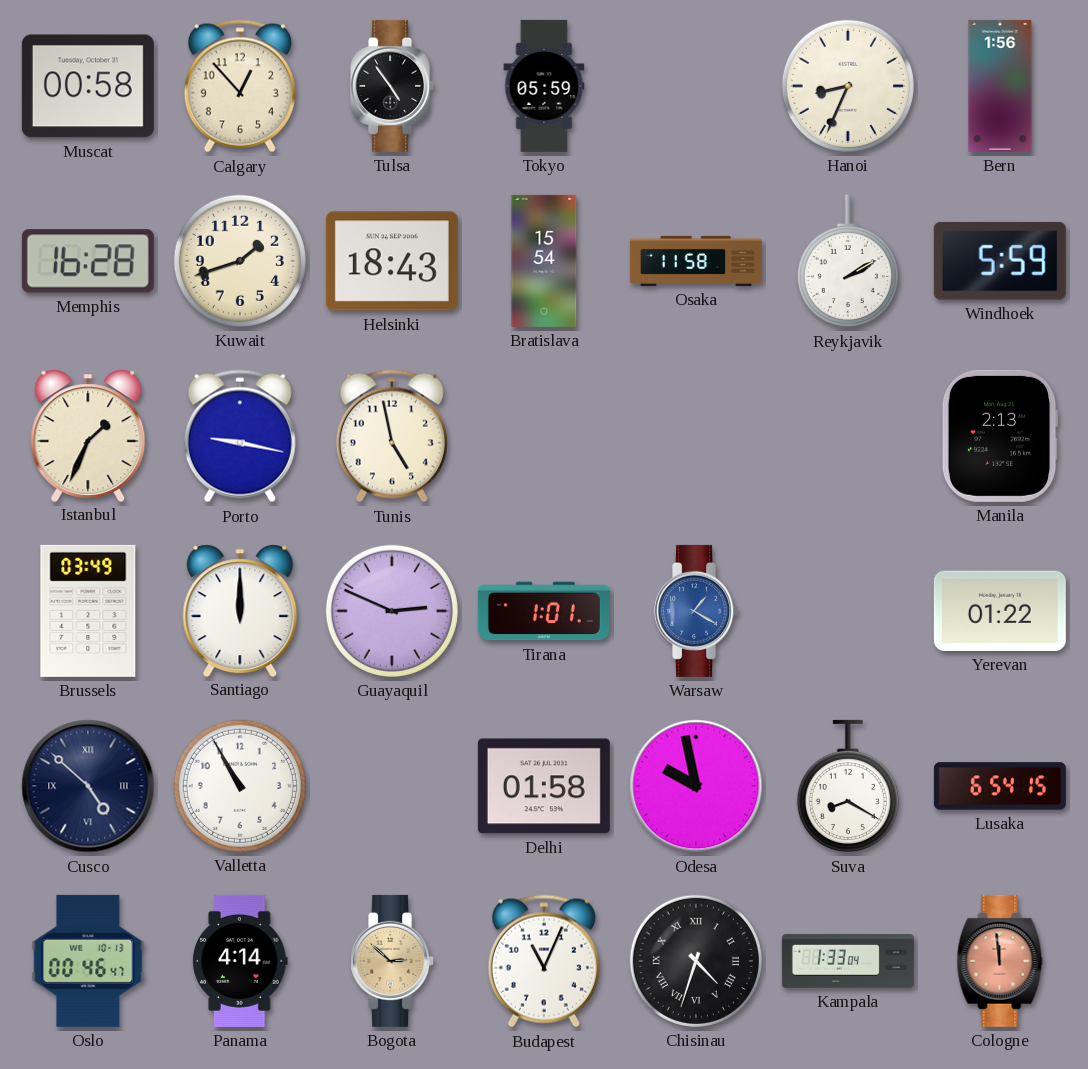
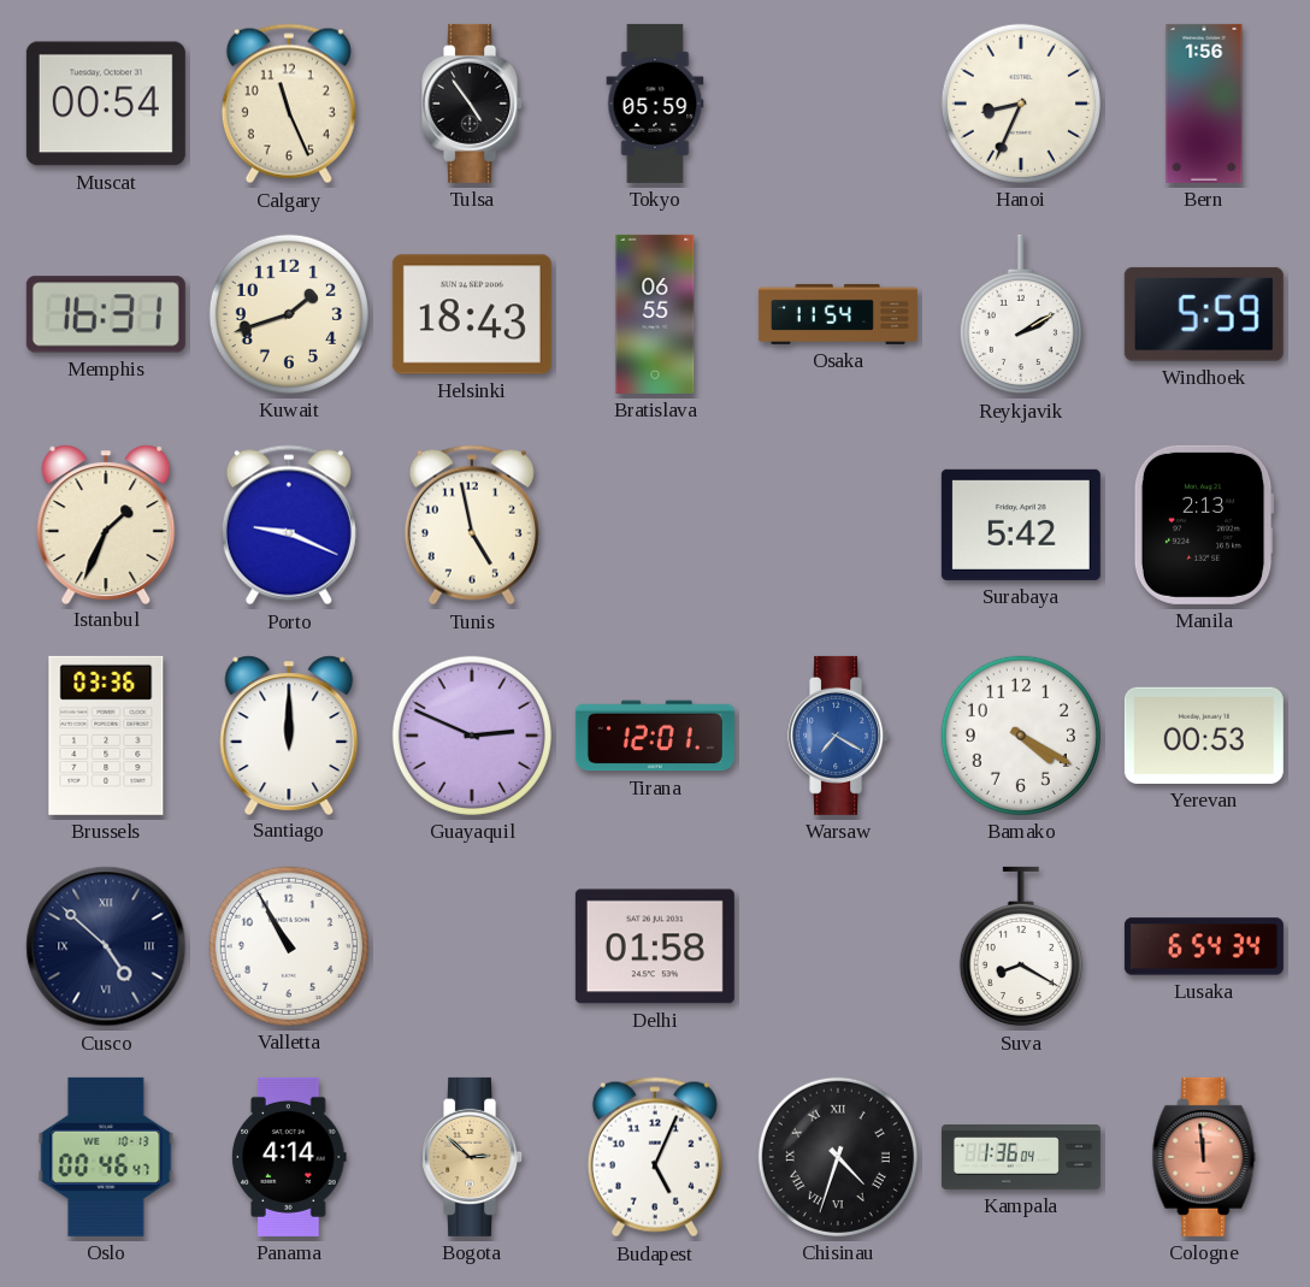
Muscat: 00:58 -> 00:54
Calgary: 12:53 -> 11:26
Memphis: 16:28 -> 16:31
Bratislava: 15:54 -> 06:55
Osaka: 11:58 -> 11:54
Porto: 9:17 -> 9:19
Surabaya: none -> 5:42
Brussels: 03:49 -> 03:36
Tirana: 1:01 -> 12:01
Warsaw: 1:20 -> 7:20
Bamako: none -> 4:20
Yerevan: 01:22 -> 00:53
Odesa: 9:58 -> none
Lusaka: 6:54:15 -> 6:54:34
Budapest: 11:04 -> 5:04
Kampala: 1:33 -> 1:36
